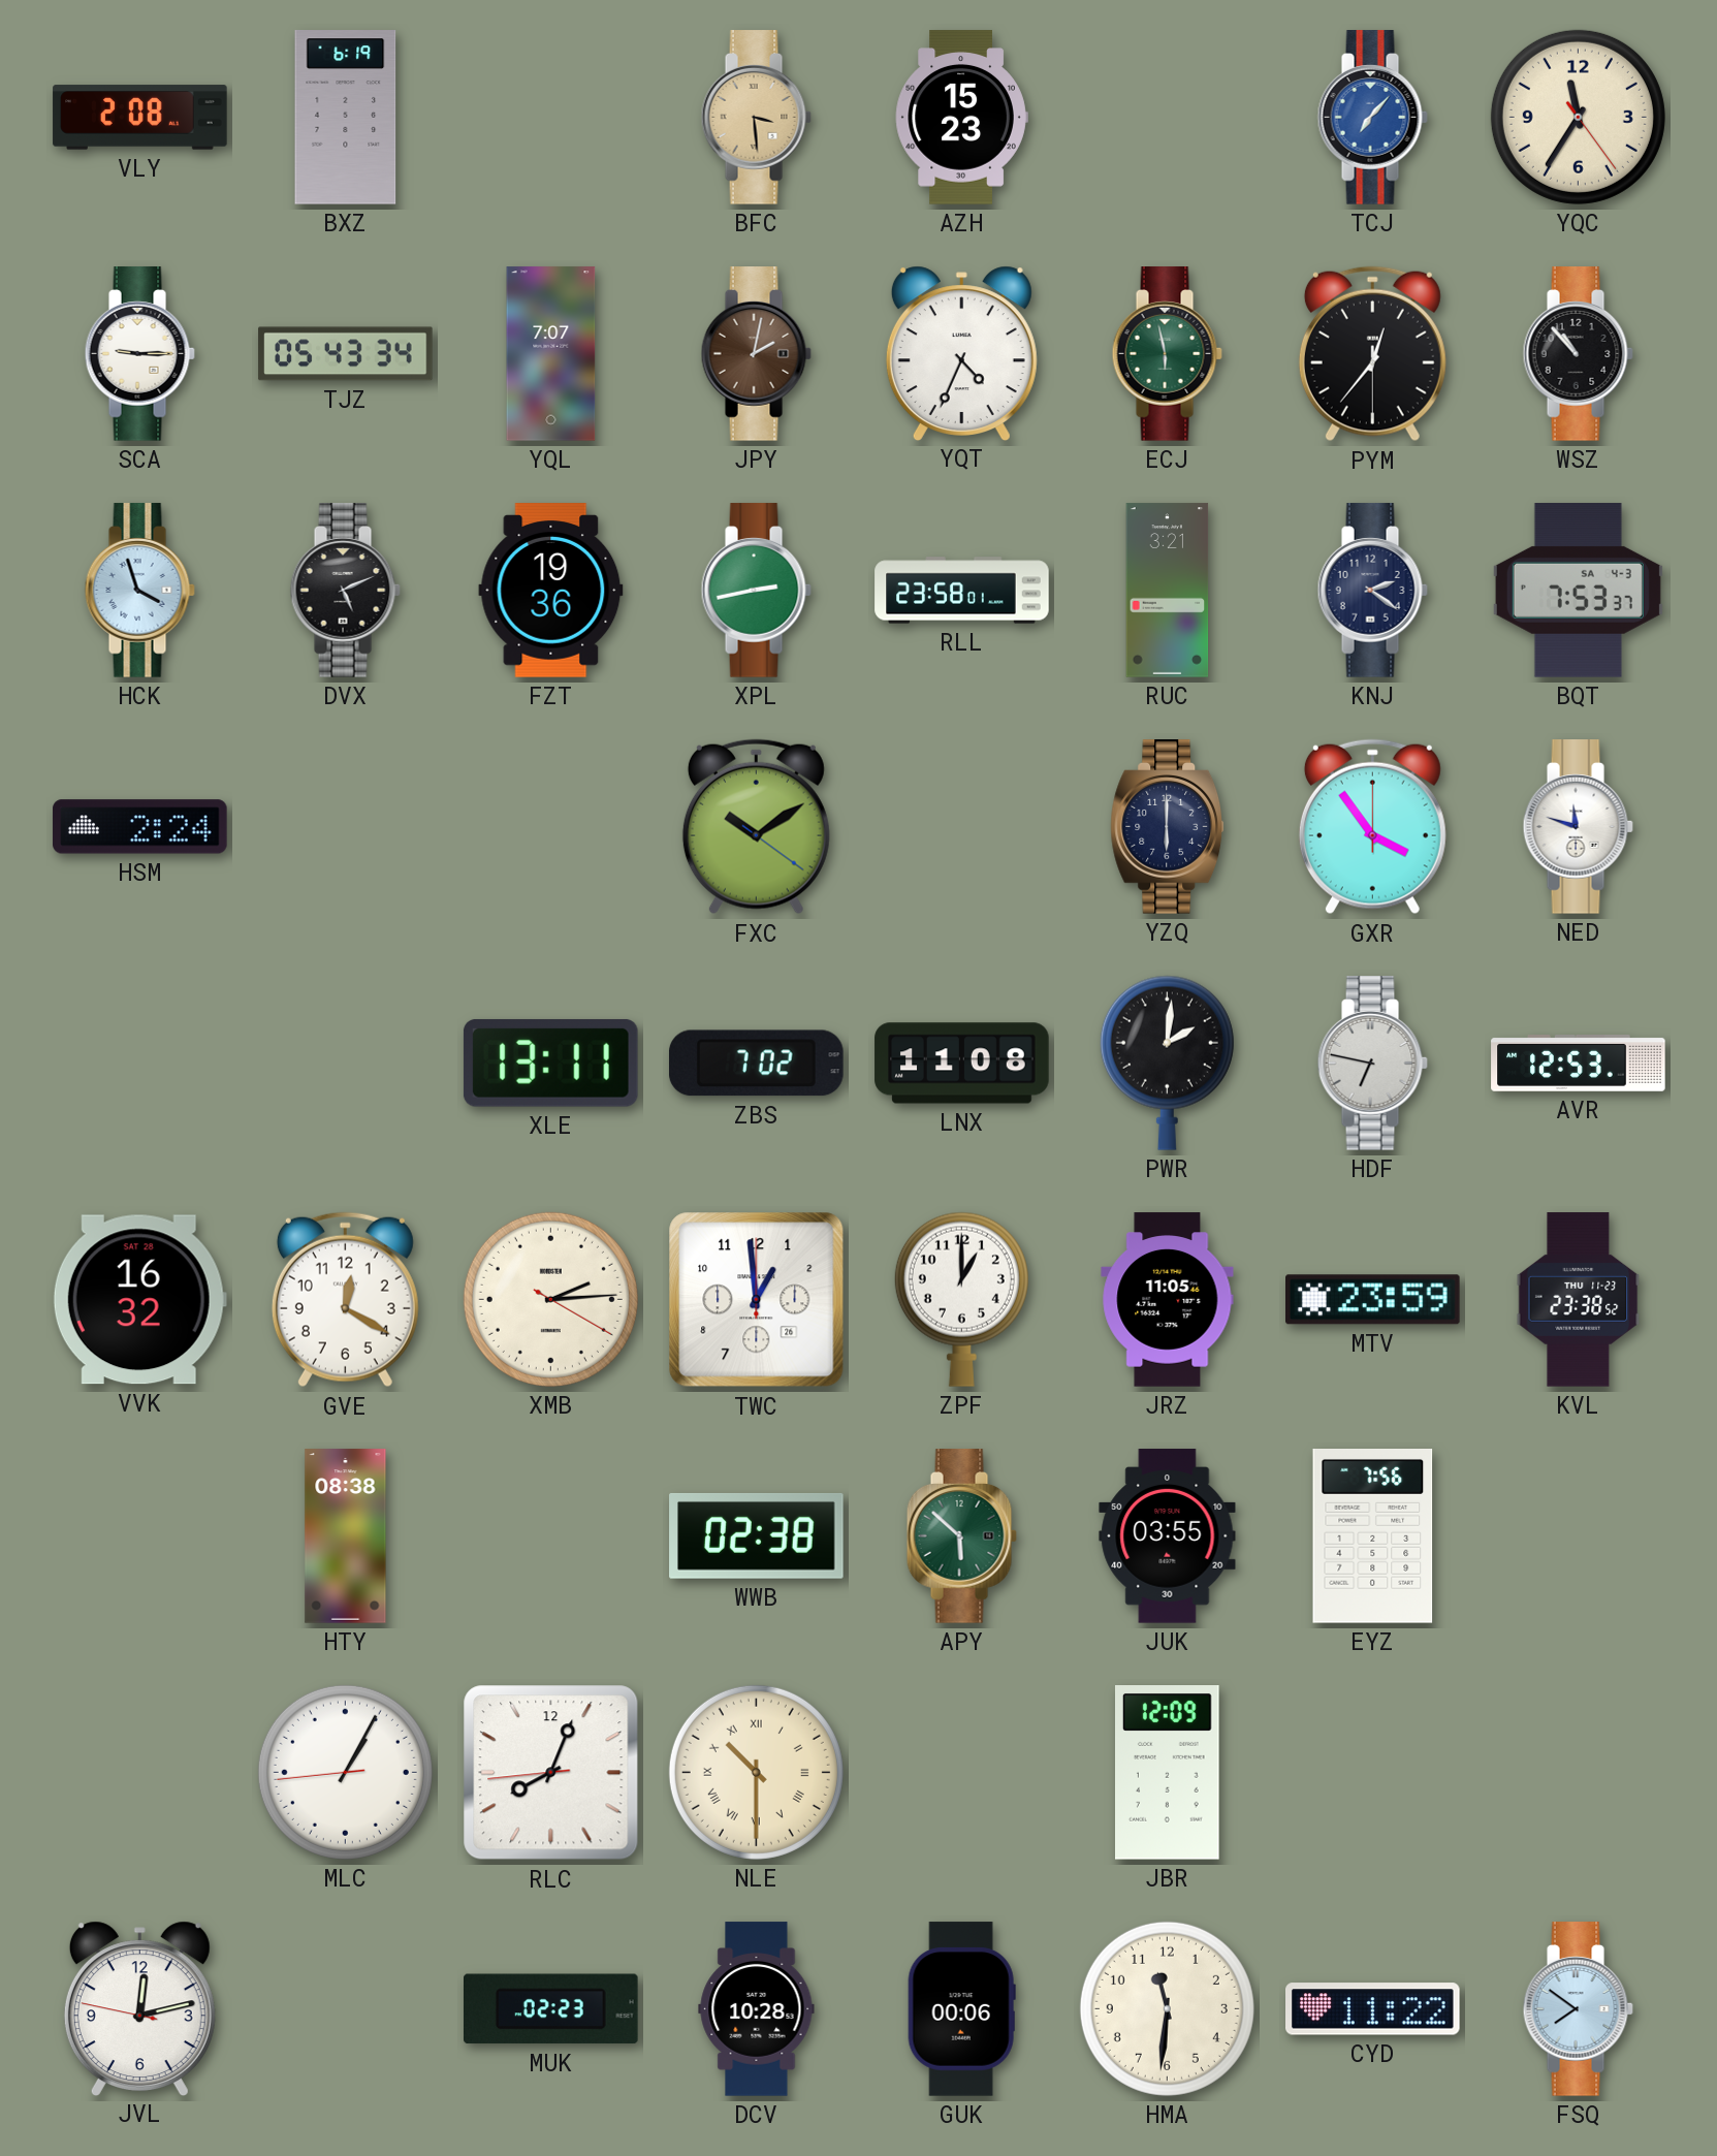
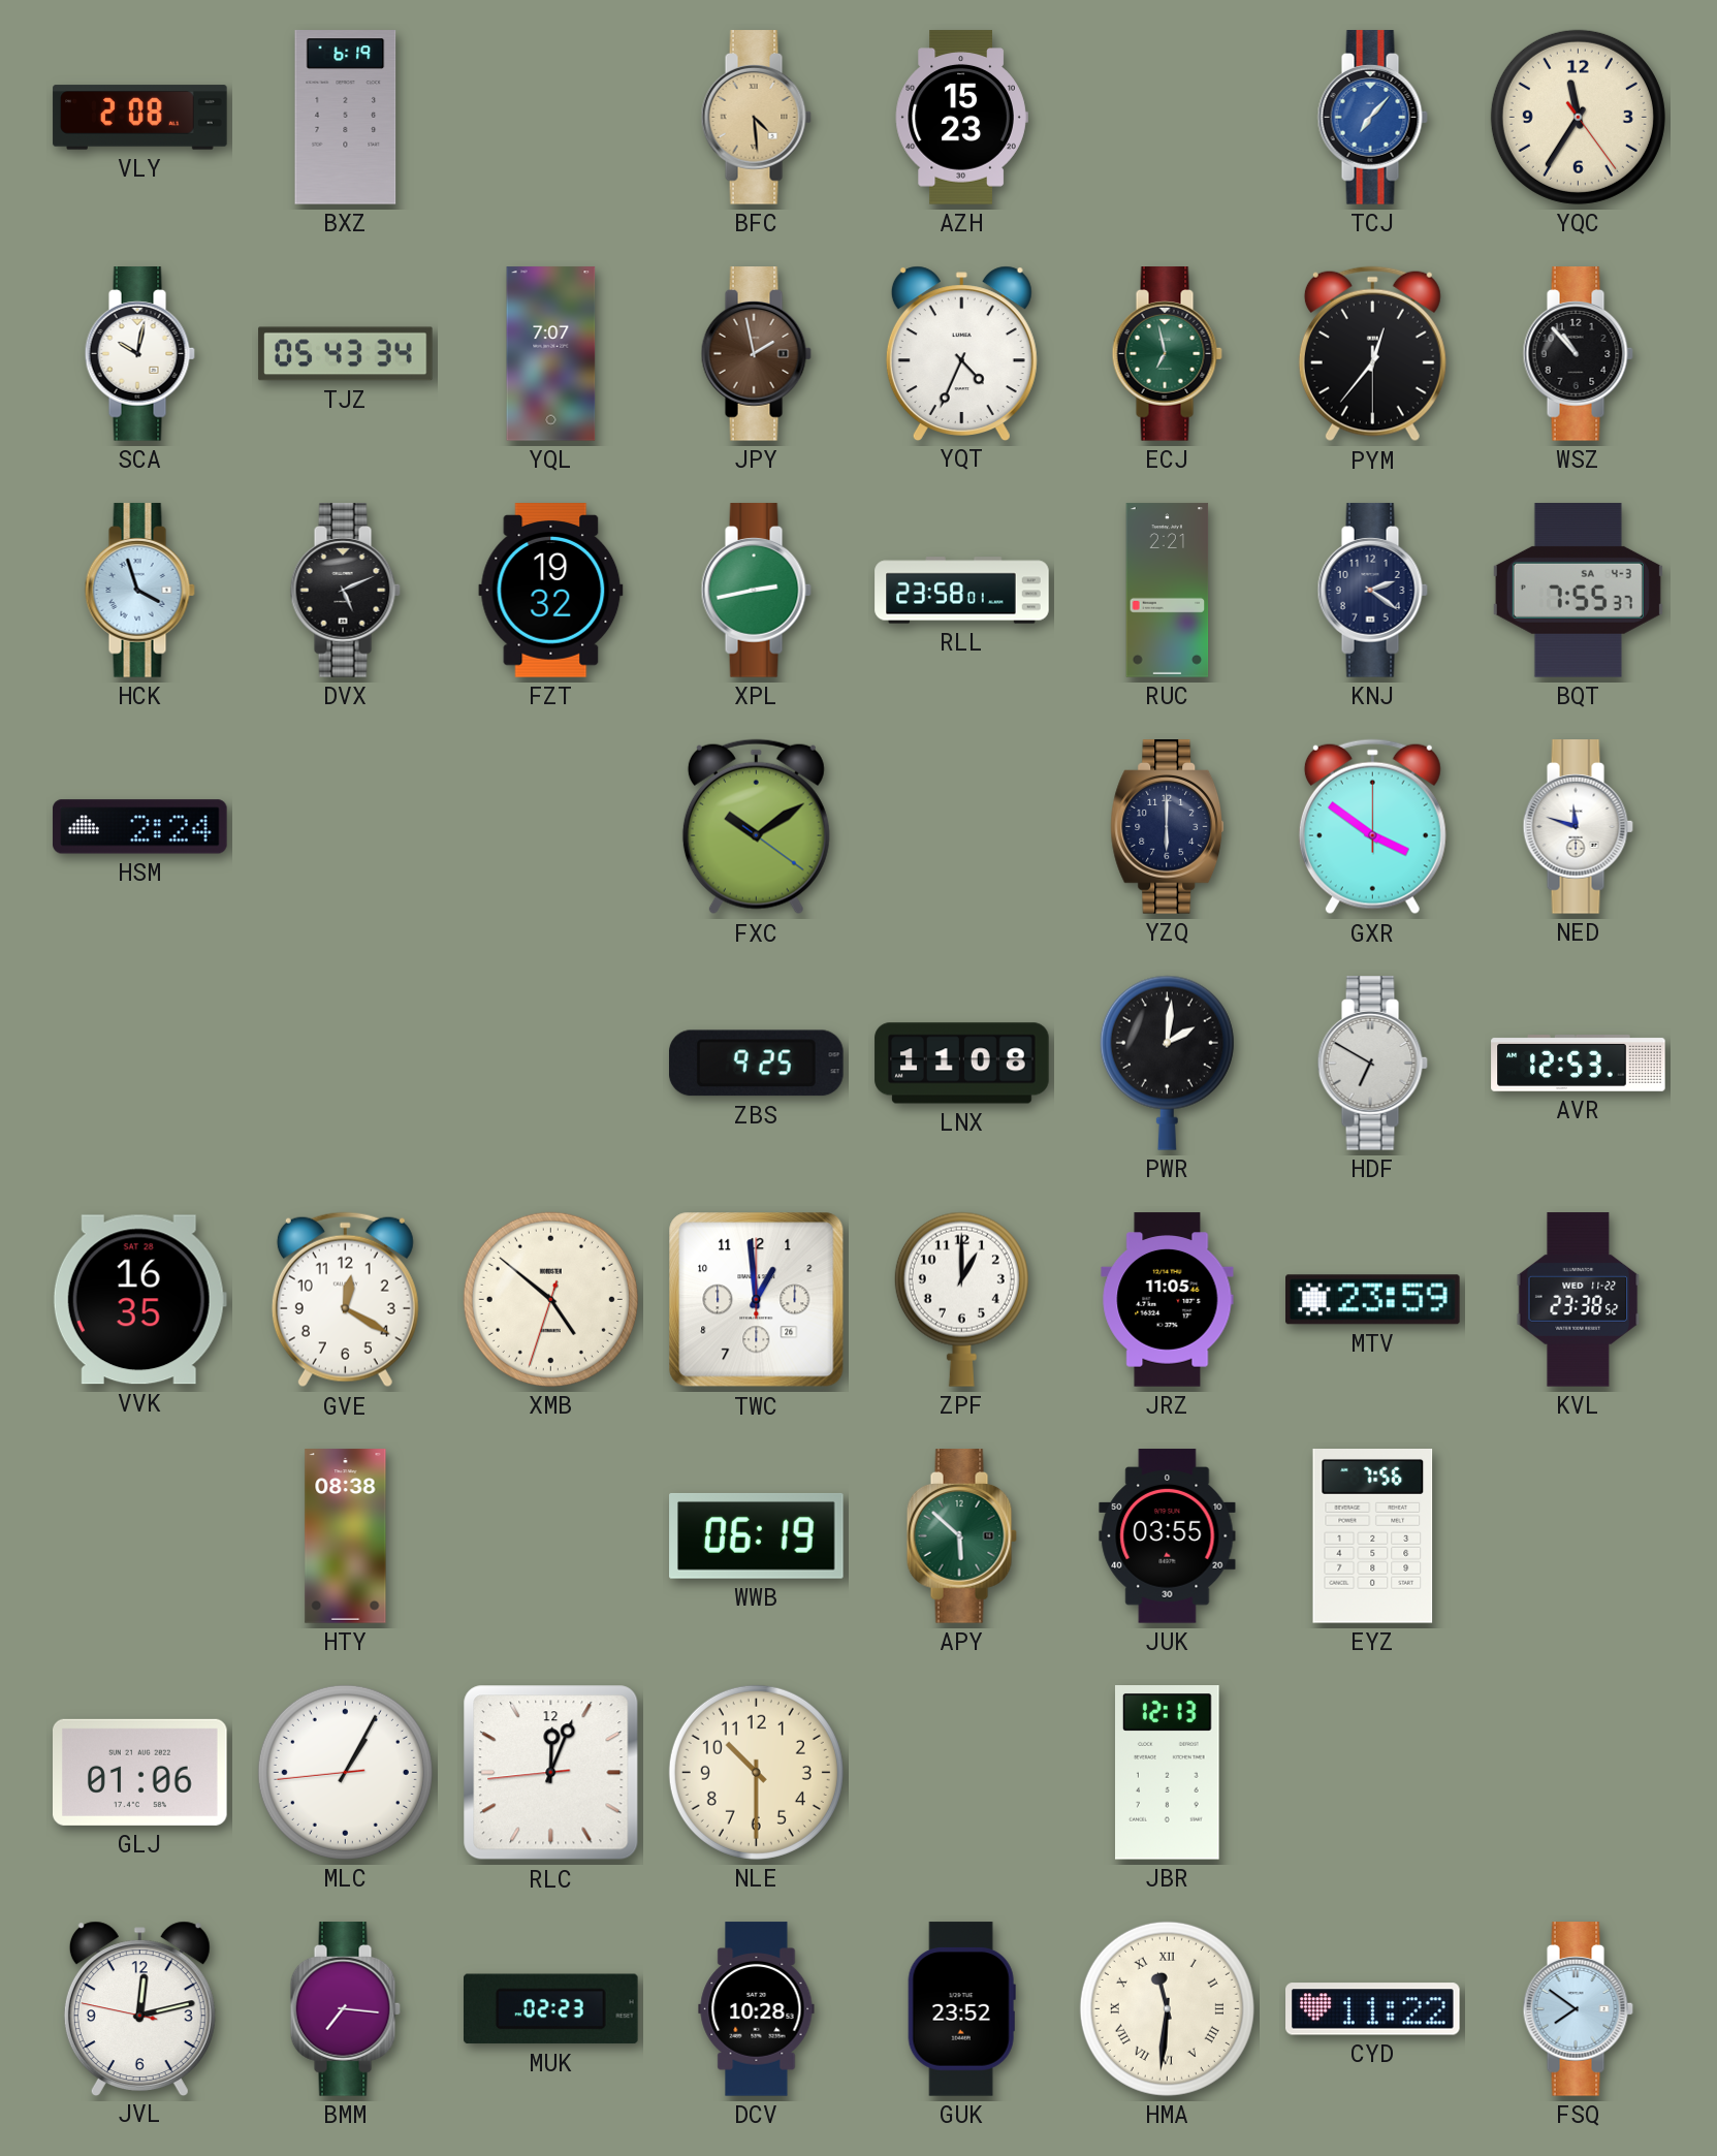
BFC: 3:29 -> 4:29
SCA: 9:15 -> 10:02
JPY: 2:02 -> 1:58
ECJ: 5:58 -> 6:58
FZT: 19:36 -> 19:32
RUC: 3:21 -> 2:21
BQT: 7:53 -> 7:55
GXR: 3:54 -> 3:51
XLE: 13:11 -> none
ZBS: 7:02 -> 9:25
HDF: 6:47 -> 6:50
VVK: 16:32 -> 16:35
XMB: 2:14 -> 4:51
KVL date: THU 11-23 -> WED 11-22
WWB: 02:38 -> 06:19
GLJ: none -> 01:06
RLC: 8:03 -> 12:03
NLE numerals: Roman -> Arabic
JBR: 12:09 -> 12:13
BMM: none -> 7:16
GUK: 00:06 -> 23:52
HMA numerals: Arabic -> Roman
